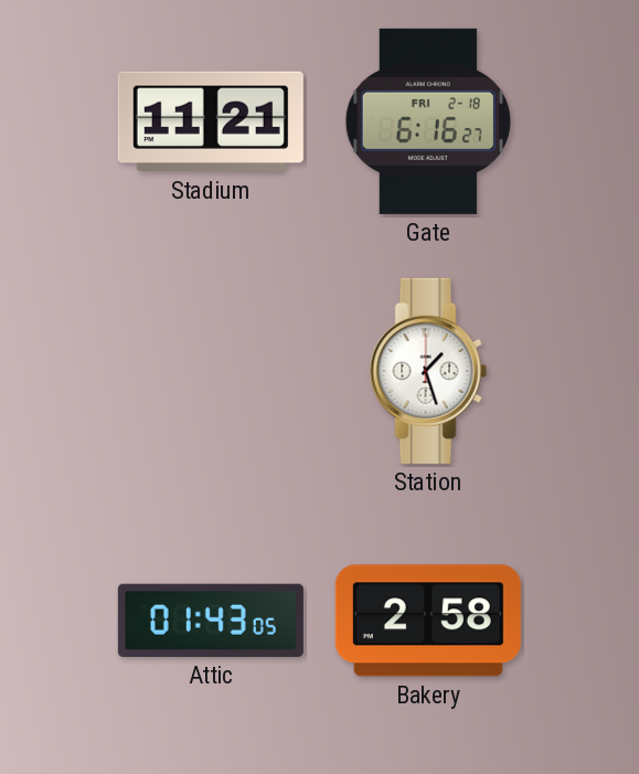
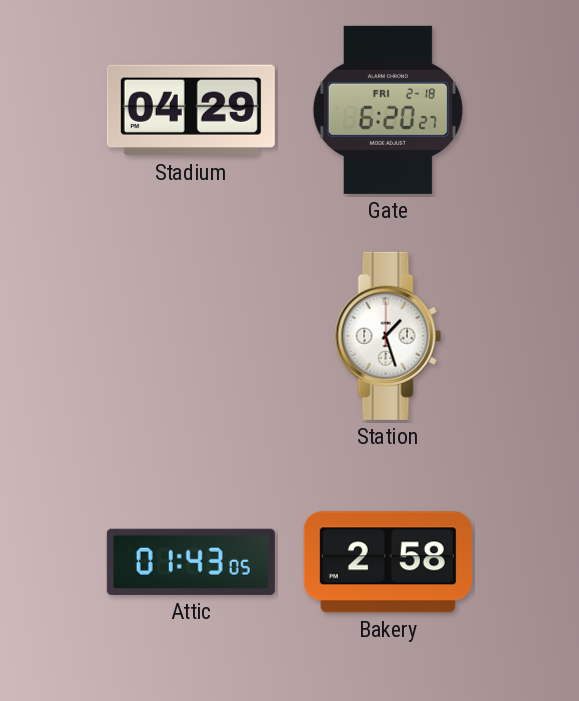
Stadium: 11:21 -> 04:29
Gate: 6:16 -> 6:20
